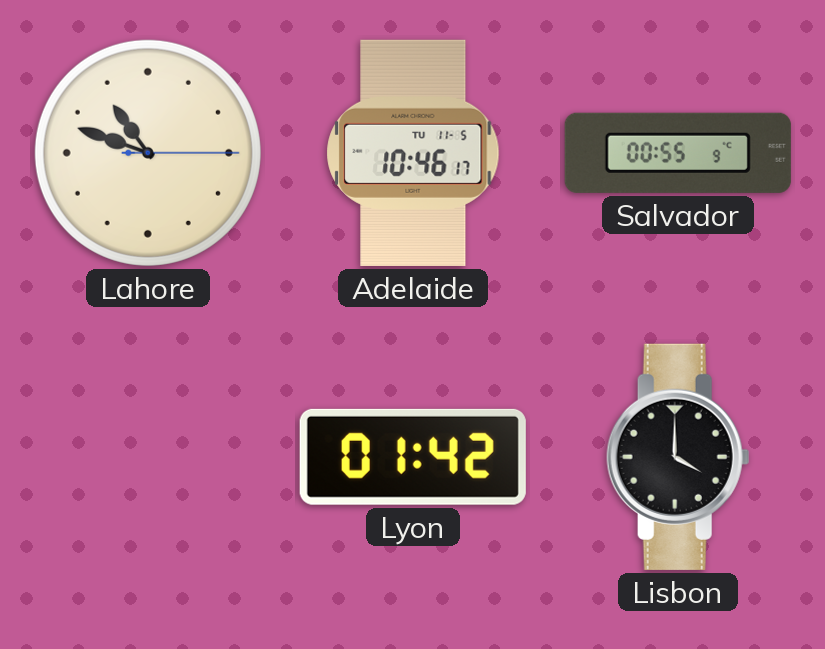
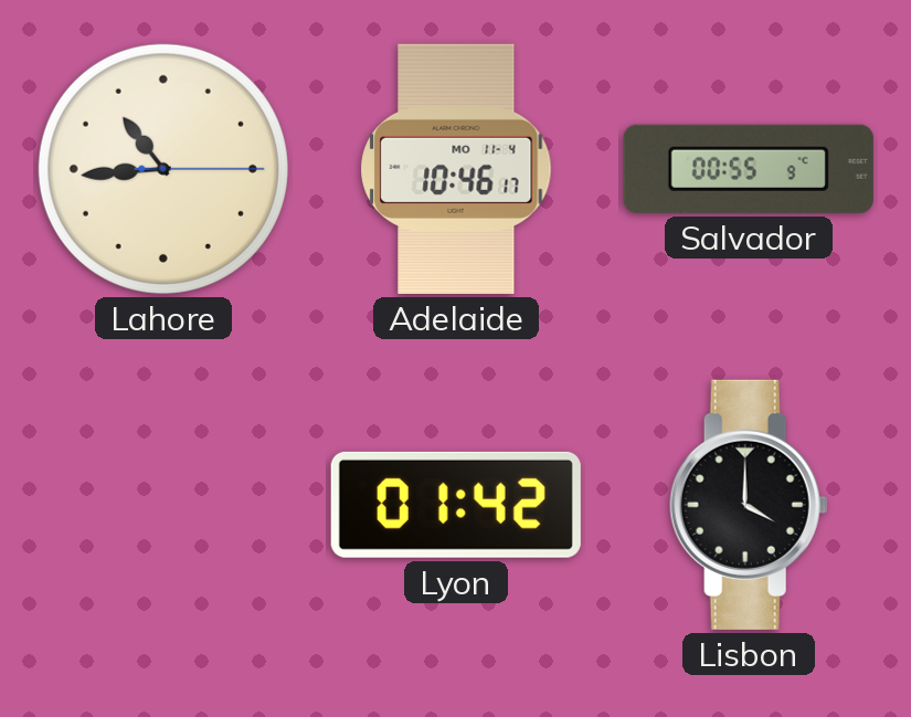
Lahore: 10:48 -> 10:44
Adelaide date: TU 11-5 -> MO 11-4
